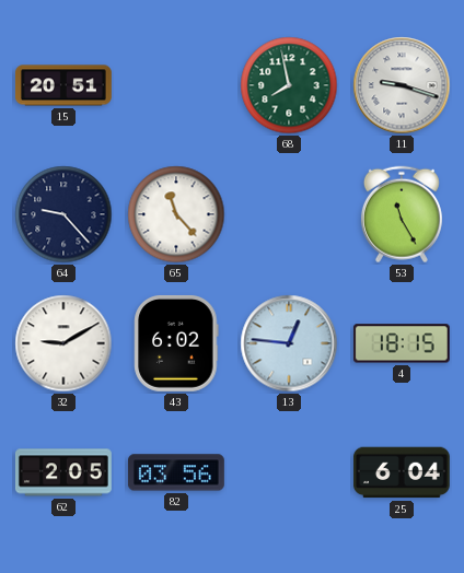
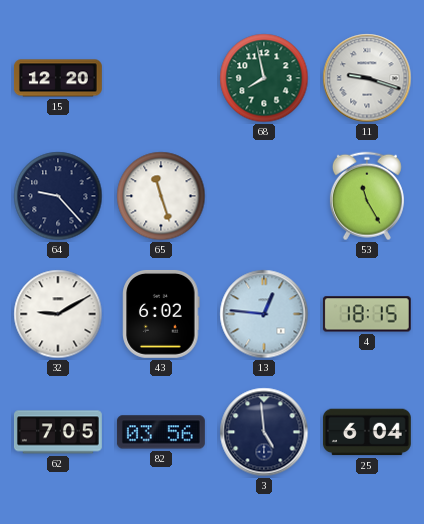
15: 20:51 -> 12:20
65: 11:23 -> 11:27
62: 2:05 -> 7:05
3: none -> 4:59
